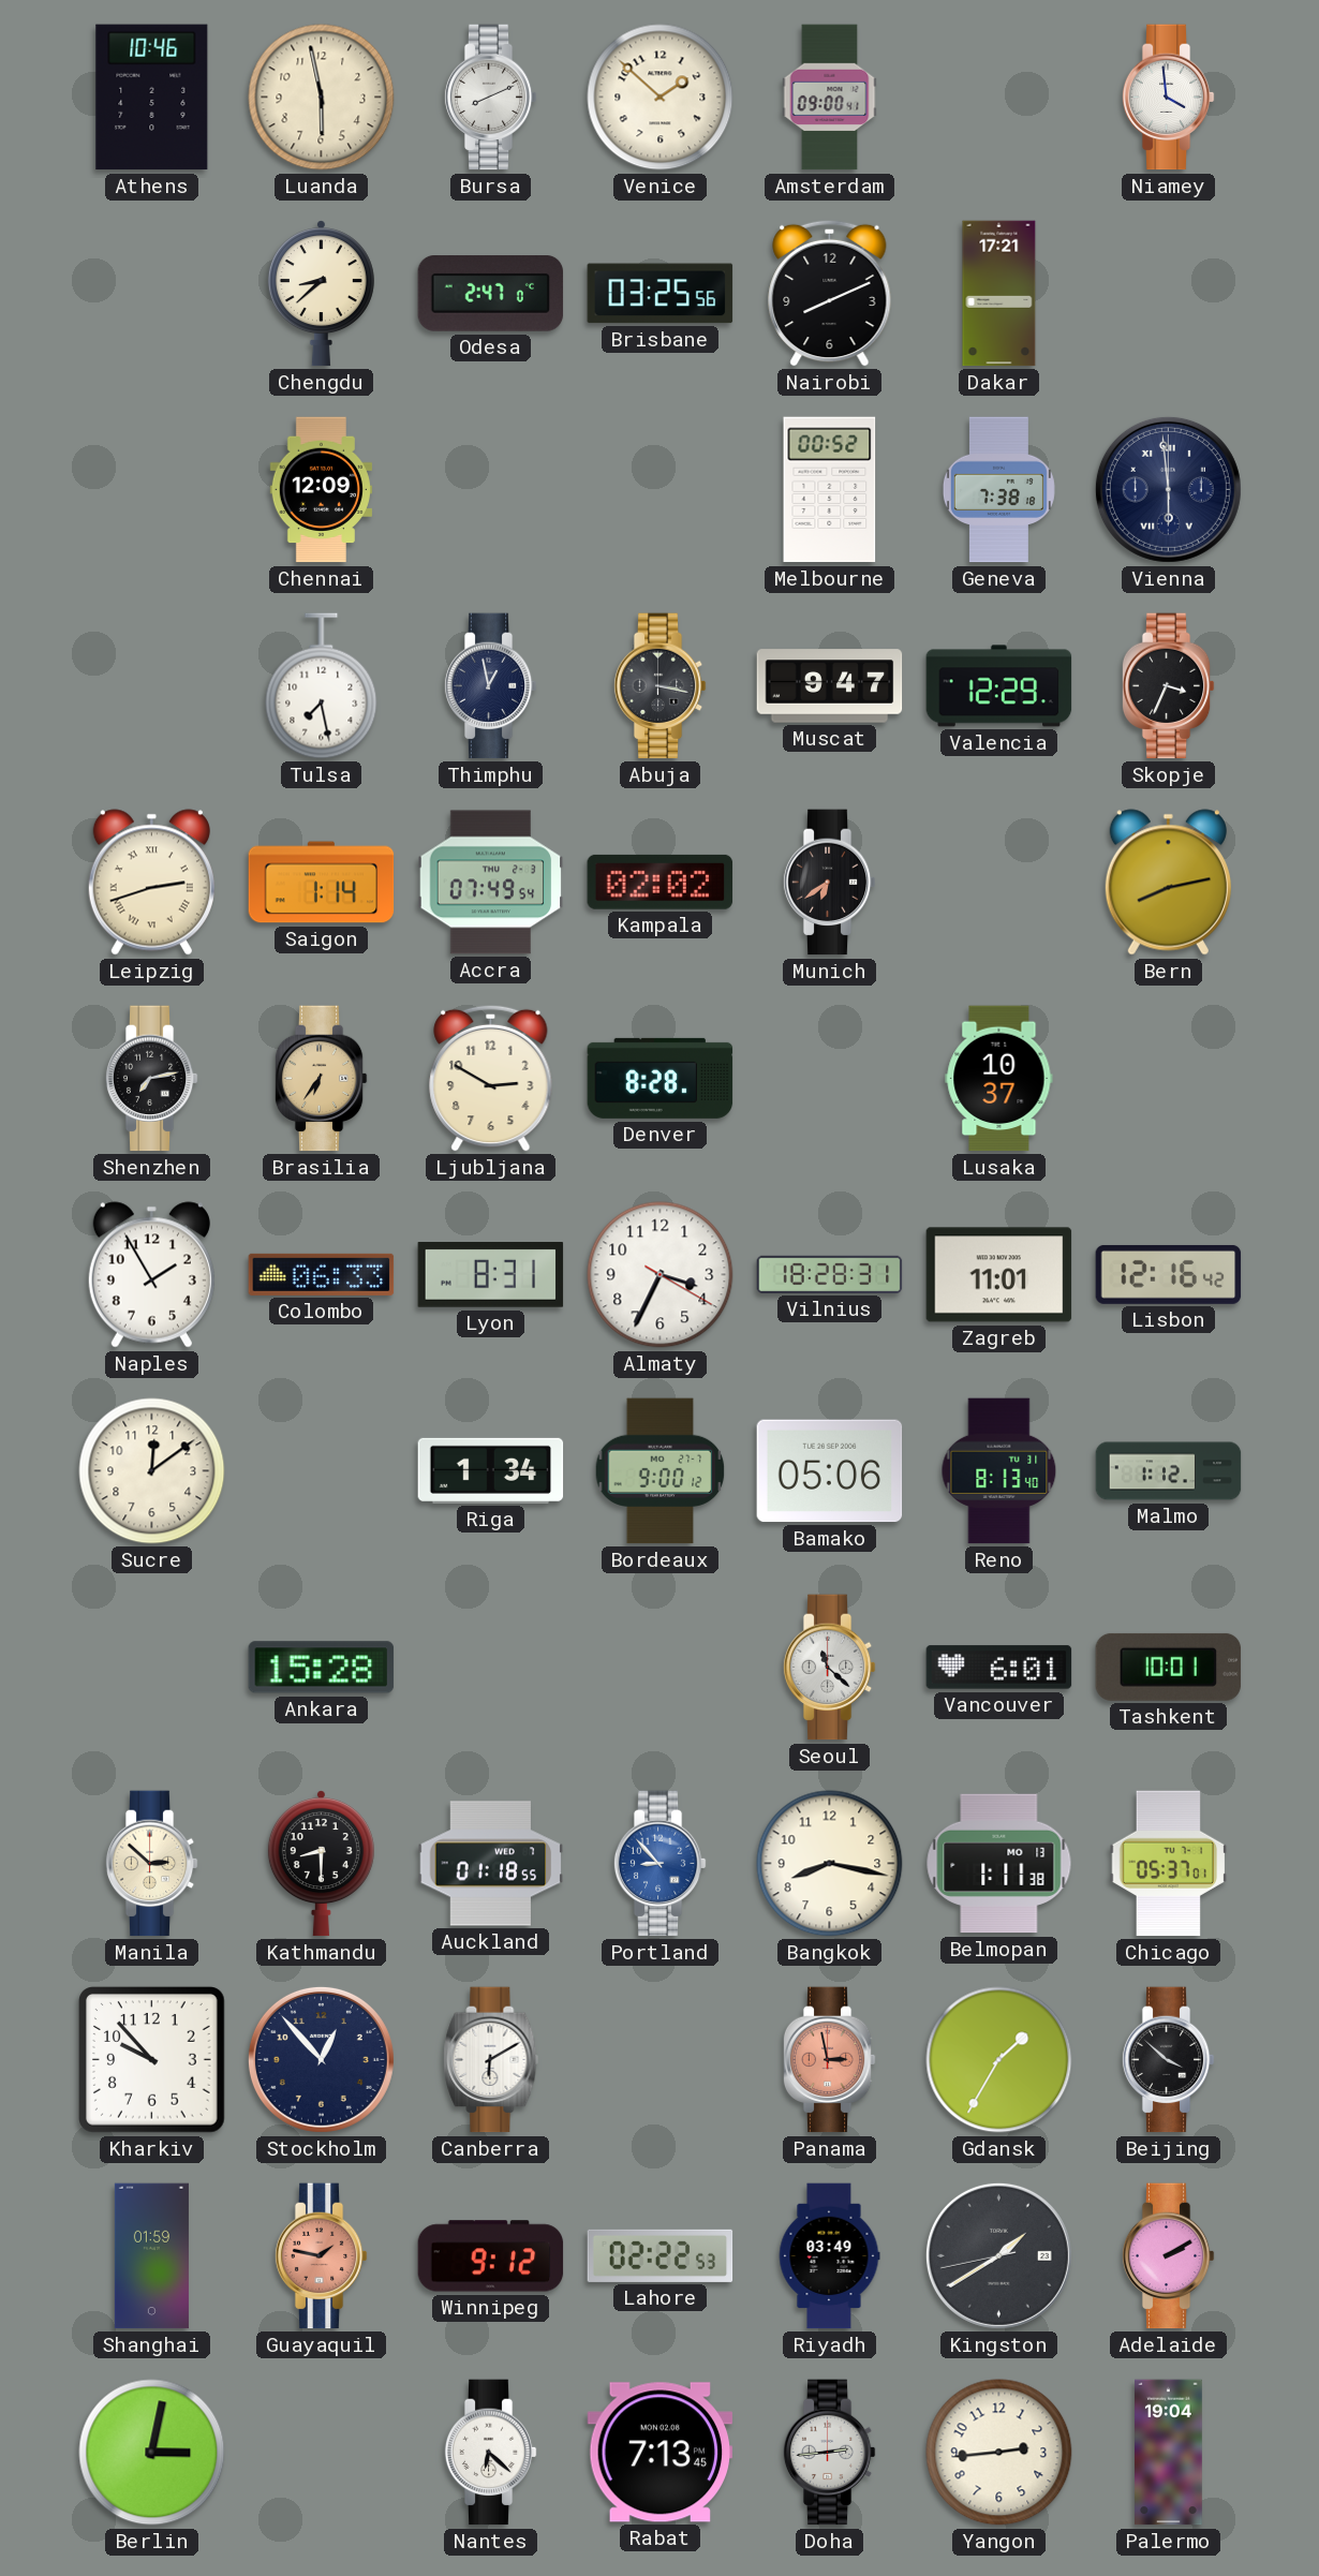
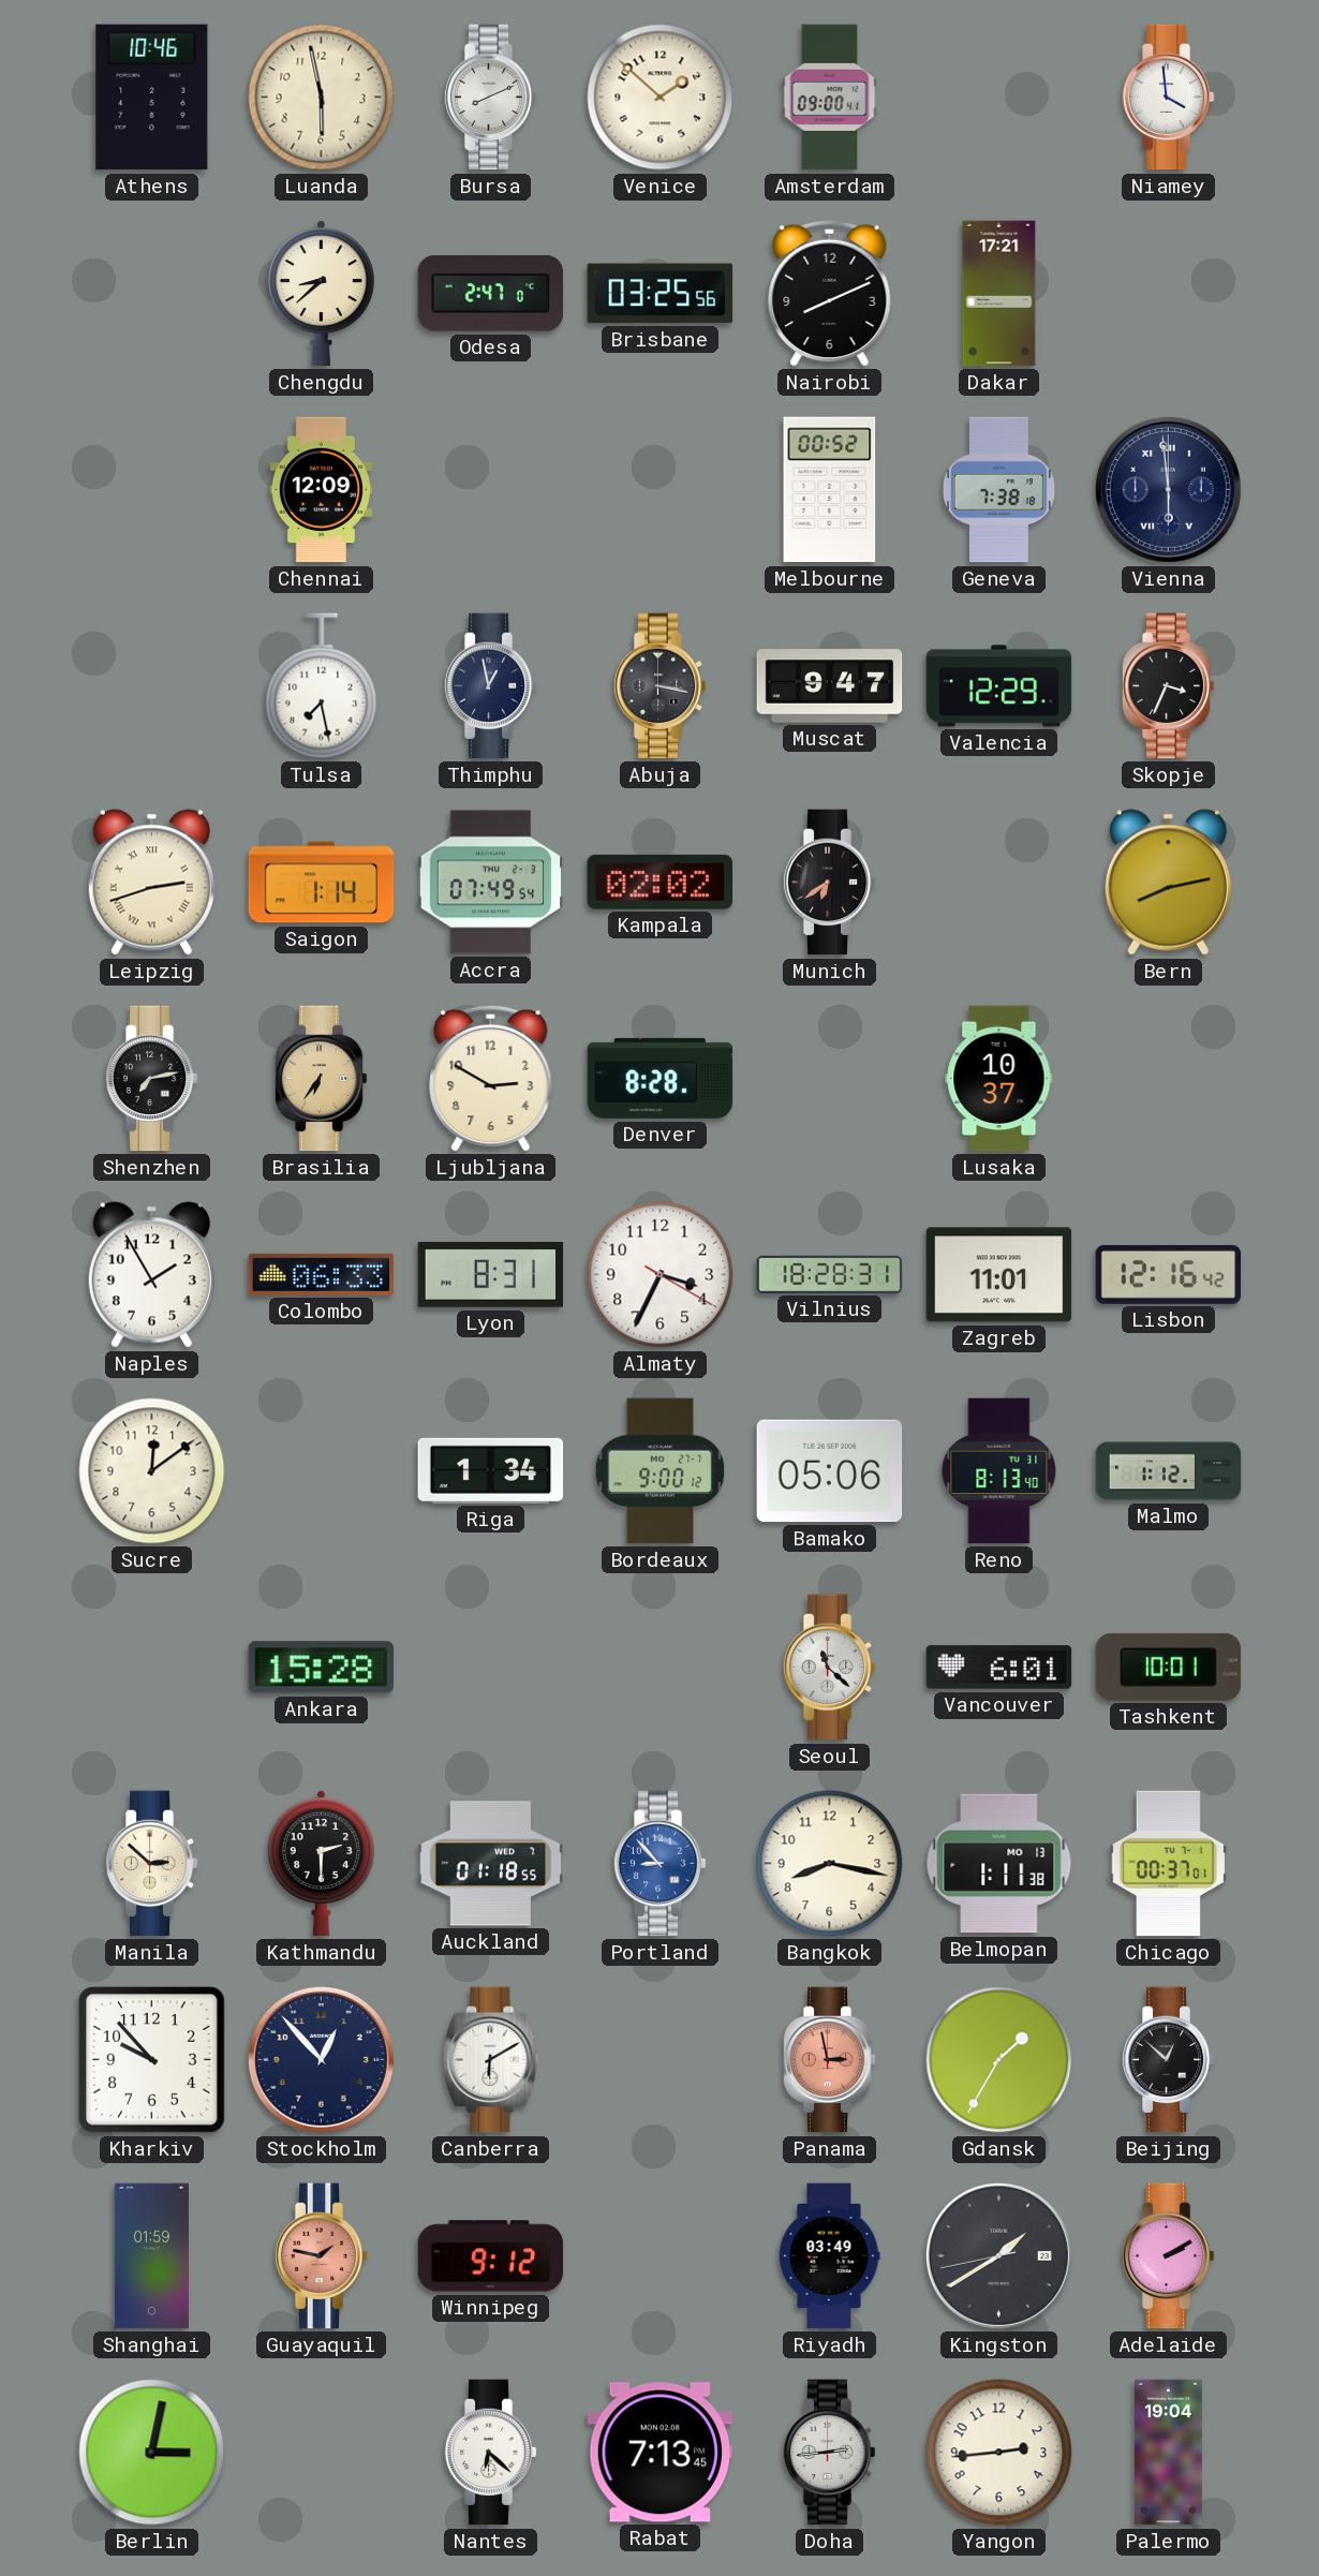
Kathmandu: 8:30 -> 2:30
Chicago: 05:37 -> 00:37
Beijing: 3:52 -> 12:52
Lahore: 02:22 -> none
